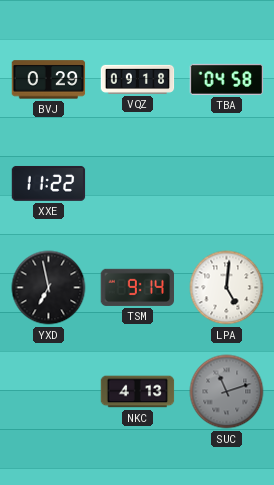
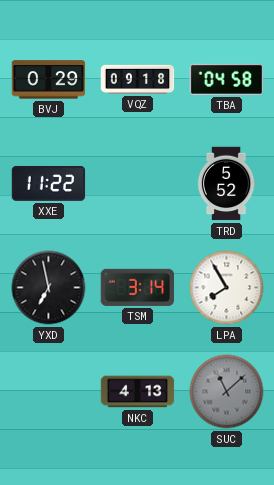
TRD: none -> 5:52
TSM: 9:14 -> 3:14
LPA: 5:01 -> 7:55
SUC: 11:12 -> 11:08
